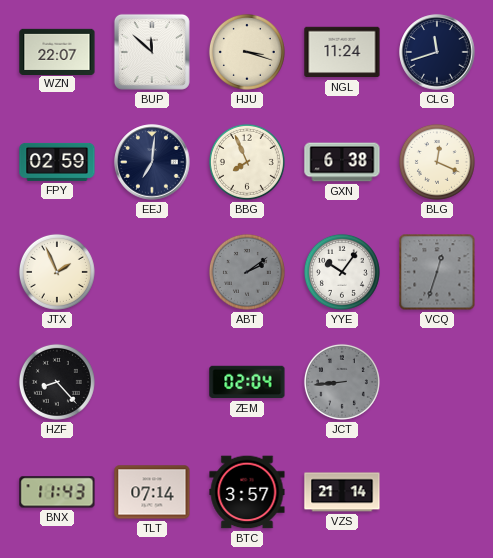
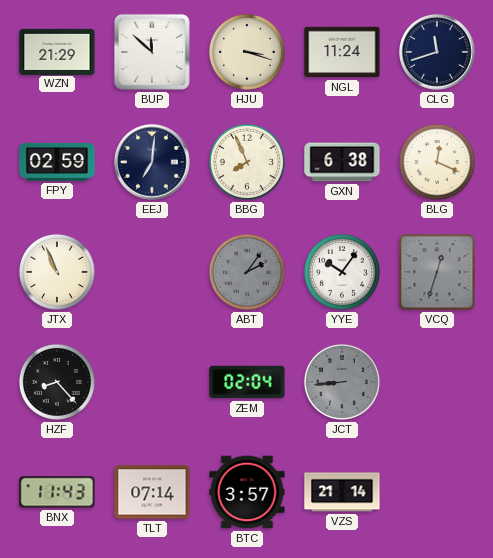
WZN: 22:07 -> 21:29
JTX: 1:56 -> 10:56
ABT: 2:09 -> 2:06
